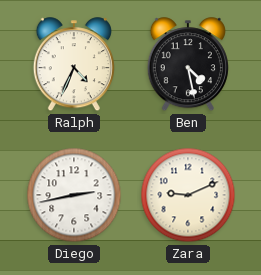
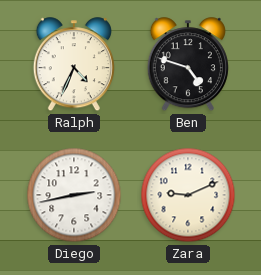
Ben: 4:28 -> 4:48
